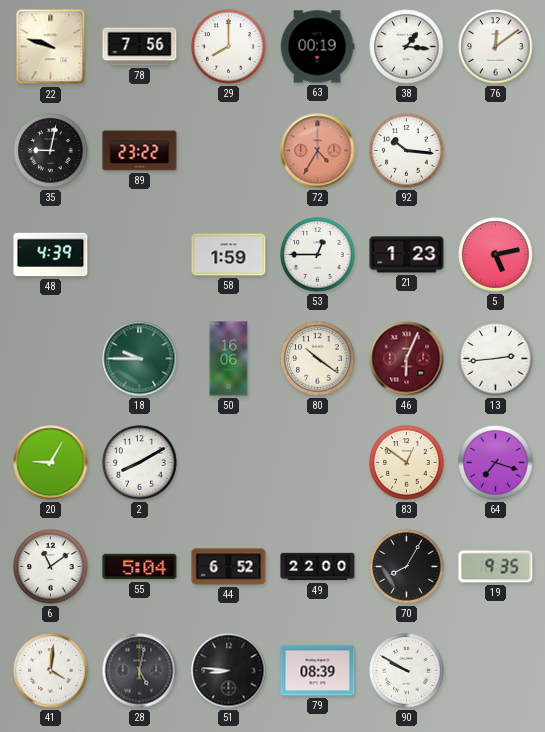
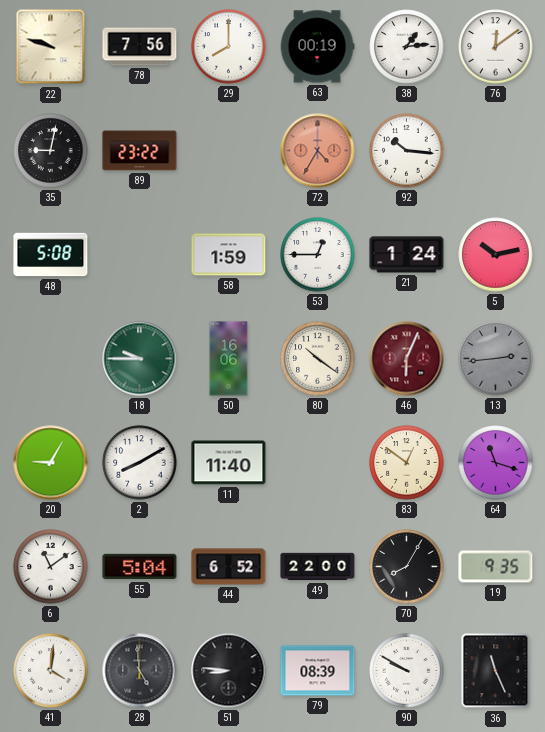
38: 1:16 -> 1:14
48: 4:39 -> 5:08
21: 1:23 -> 1:24
5: 5:13 -> 10:13
13 dial: white -> grey
11: none -> 11:40
64: 7:18 -> 11:18
28: 5:02 -> 4:59
36: none -> 11:26
